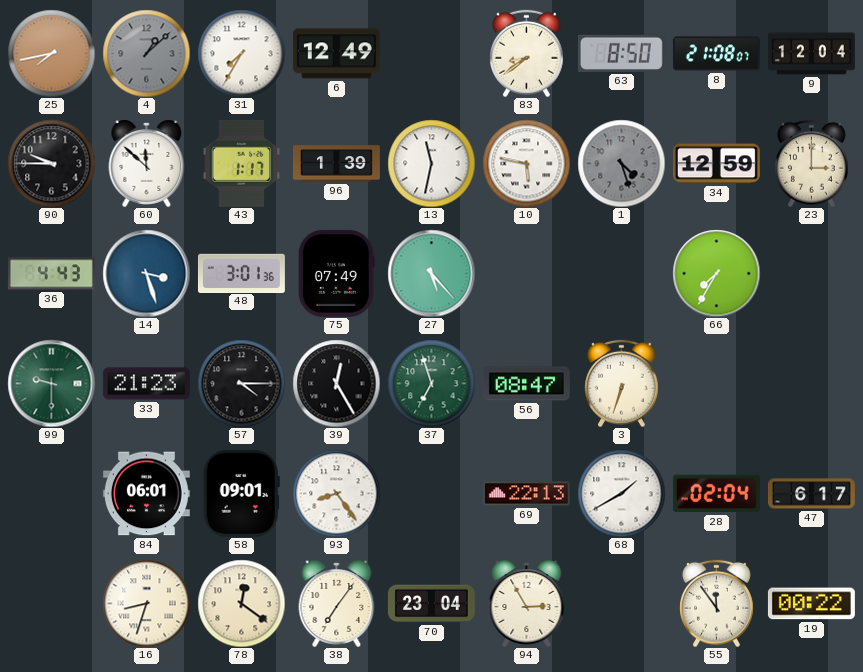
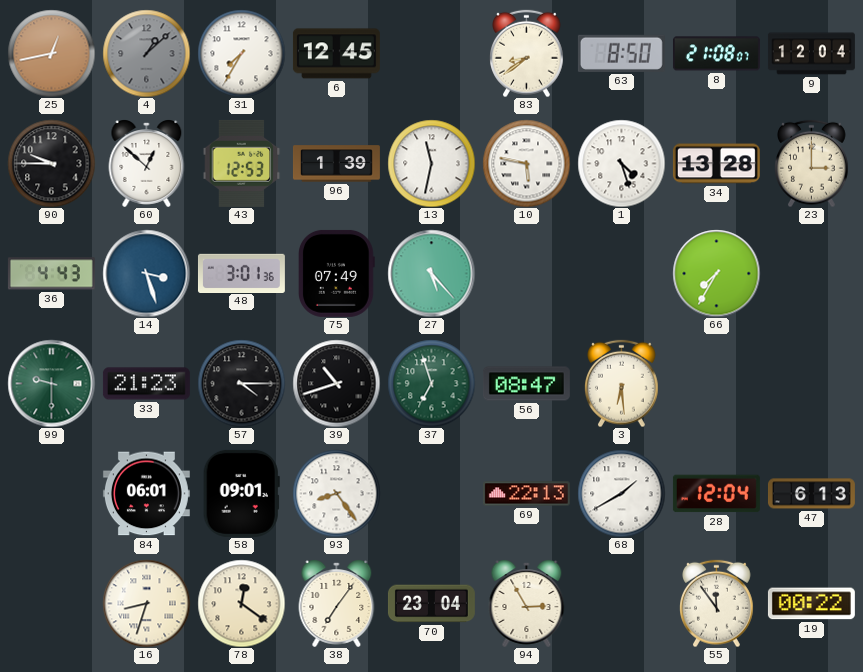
25: 7:43 -> 12:43
6: 12:49 -> 12:45
60: 11:52 -> 12:52
43: 1:17 -> 12:53
1 dial: grey -> white
34: 12:59 -> 13:28
39: 12:25 -> 10:42
3: 6:33 -> 6:29
28: 02:04 -> 12:04
47: 6:17 -> 6:13
